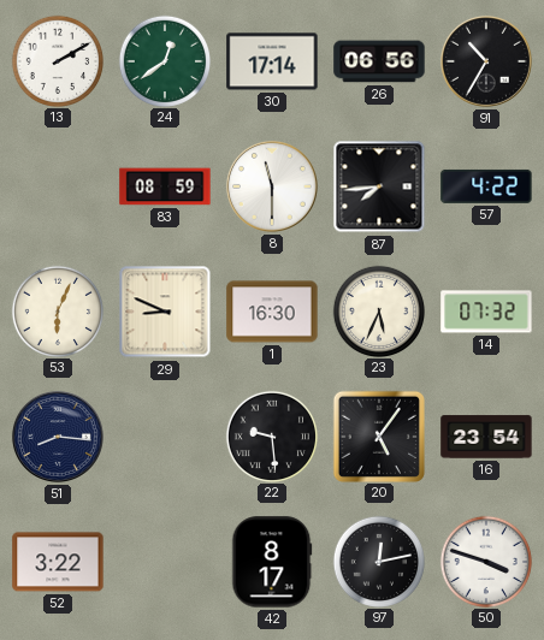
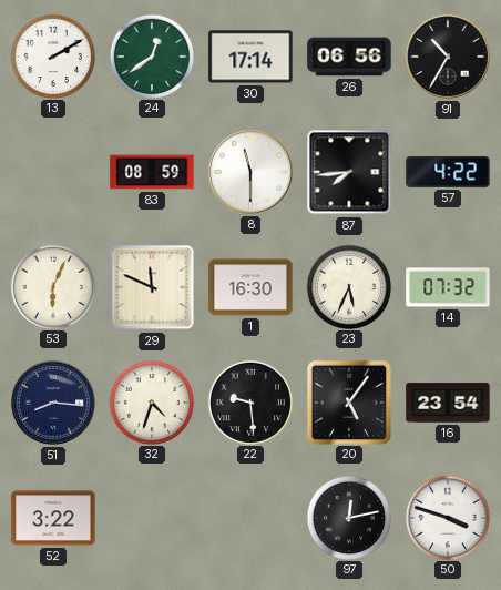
29: 8:49 -> 11:49
32: none -> 4:33
42: 8:17 -> none
